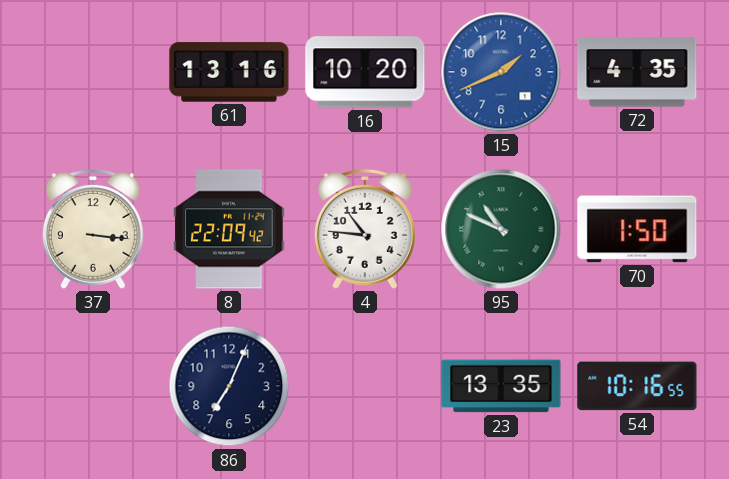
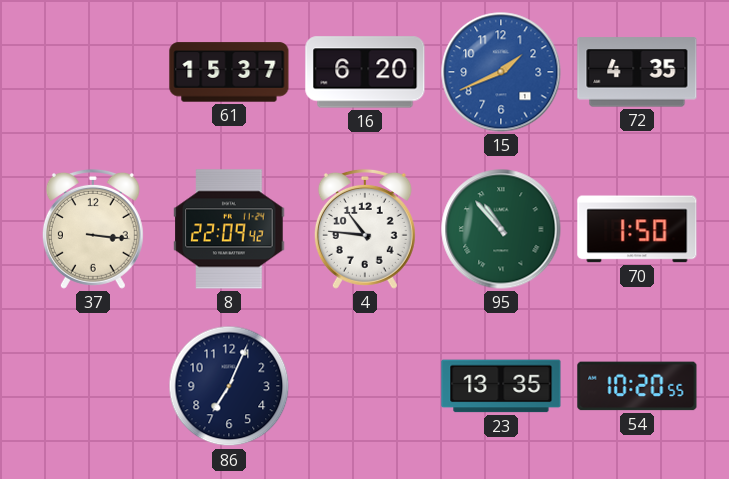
61: 13:16 -> 15:37
16: 10:20 -> 6:20
95: 10:49 -> 10:53
54: 10:16 -> 10:20
